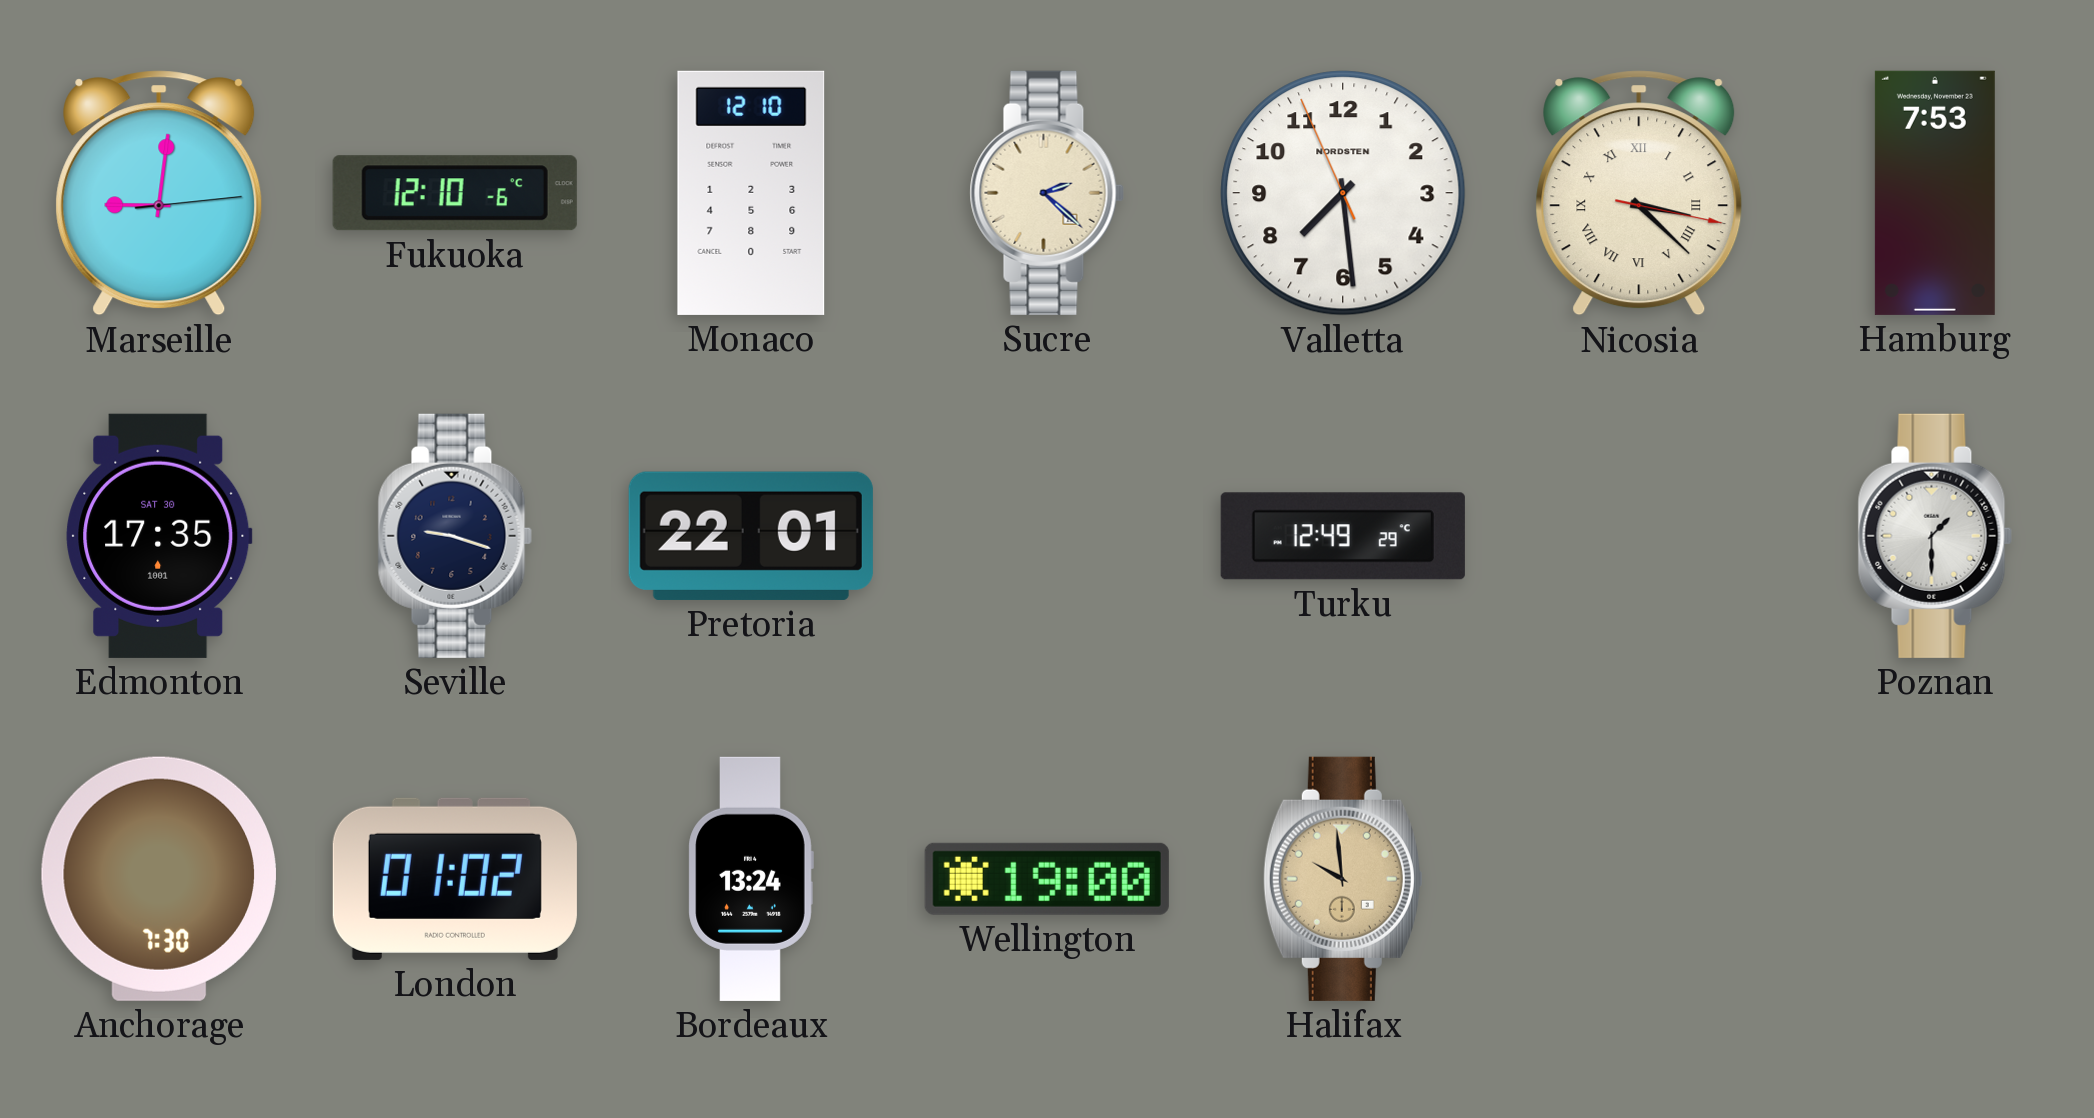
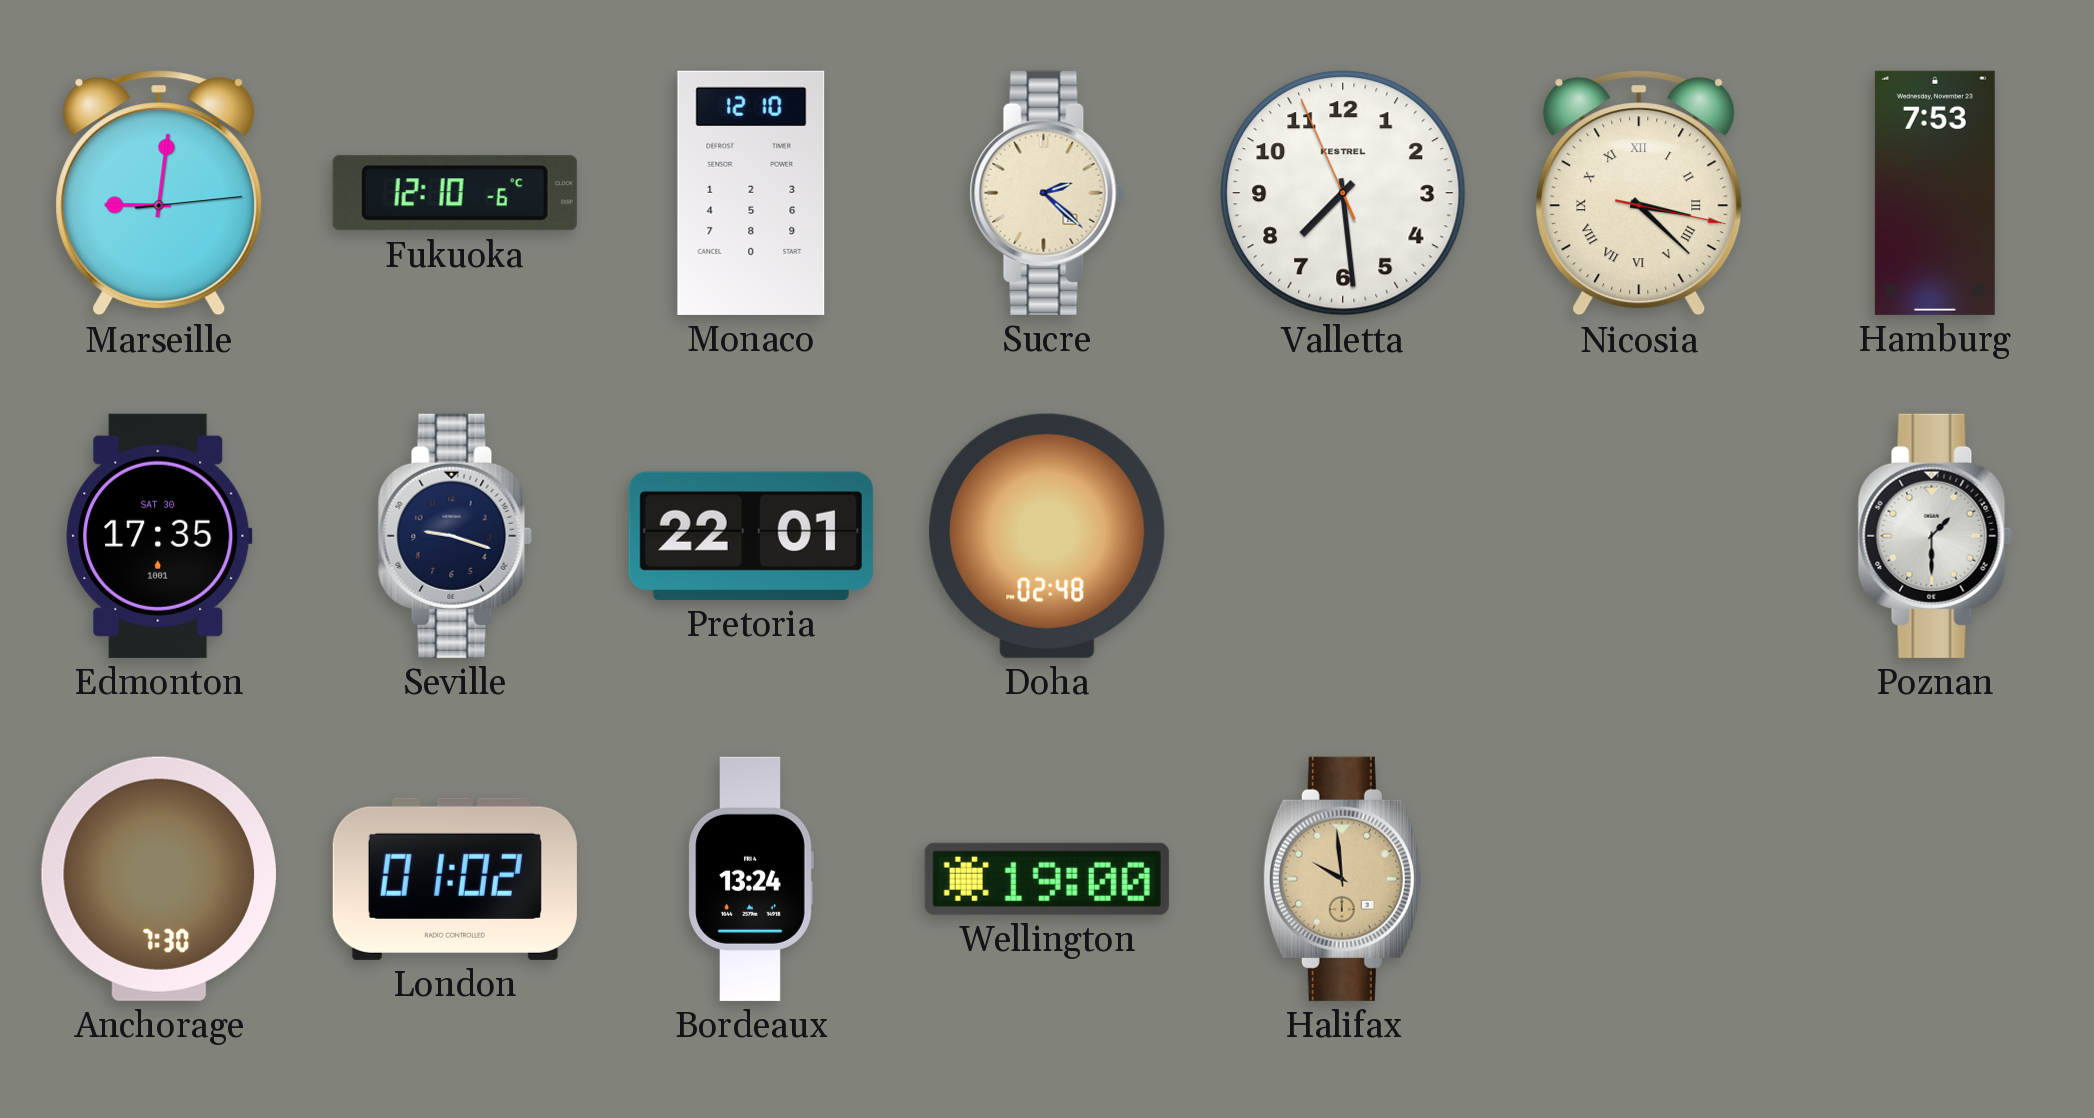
Valletta brand: NORDSTEN -> KESTREL
Doha: none -> 02:48
Turku: 12:49 -> none
